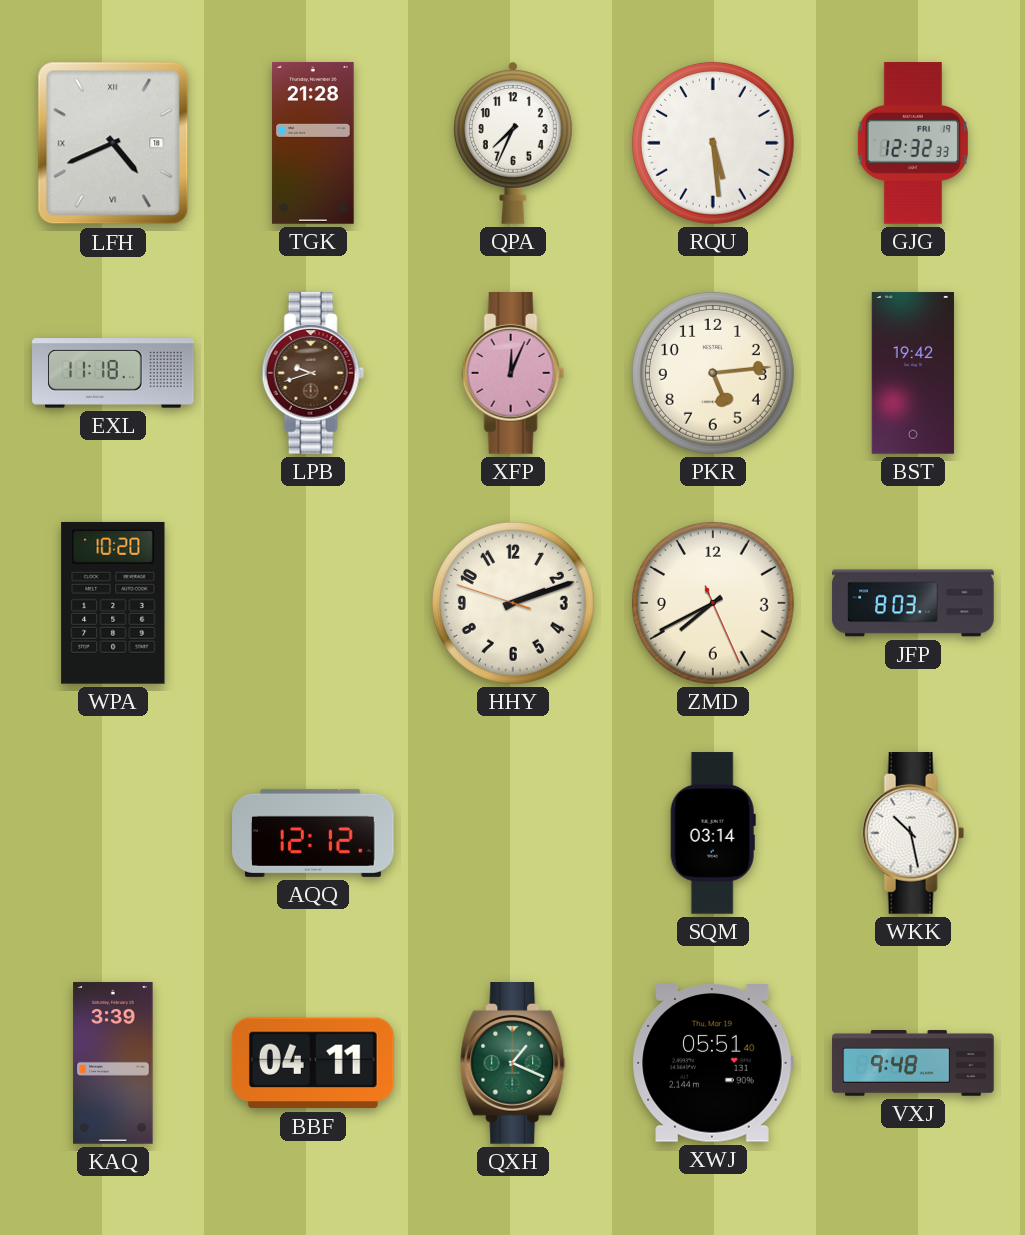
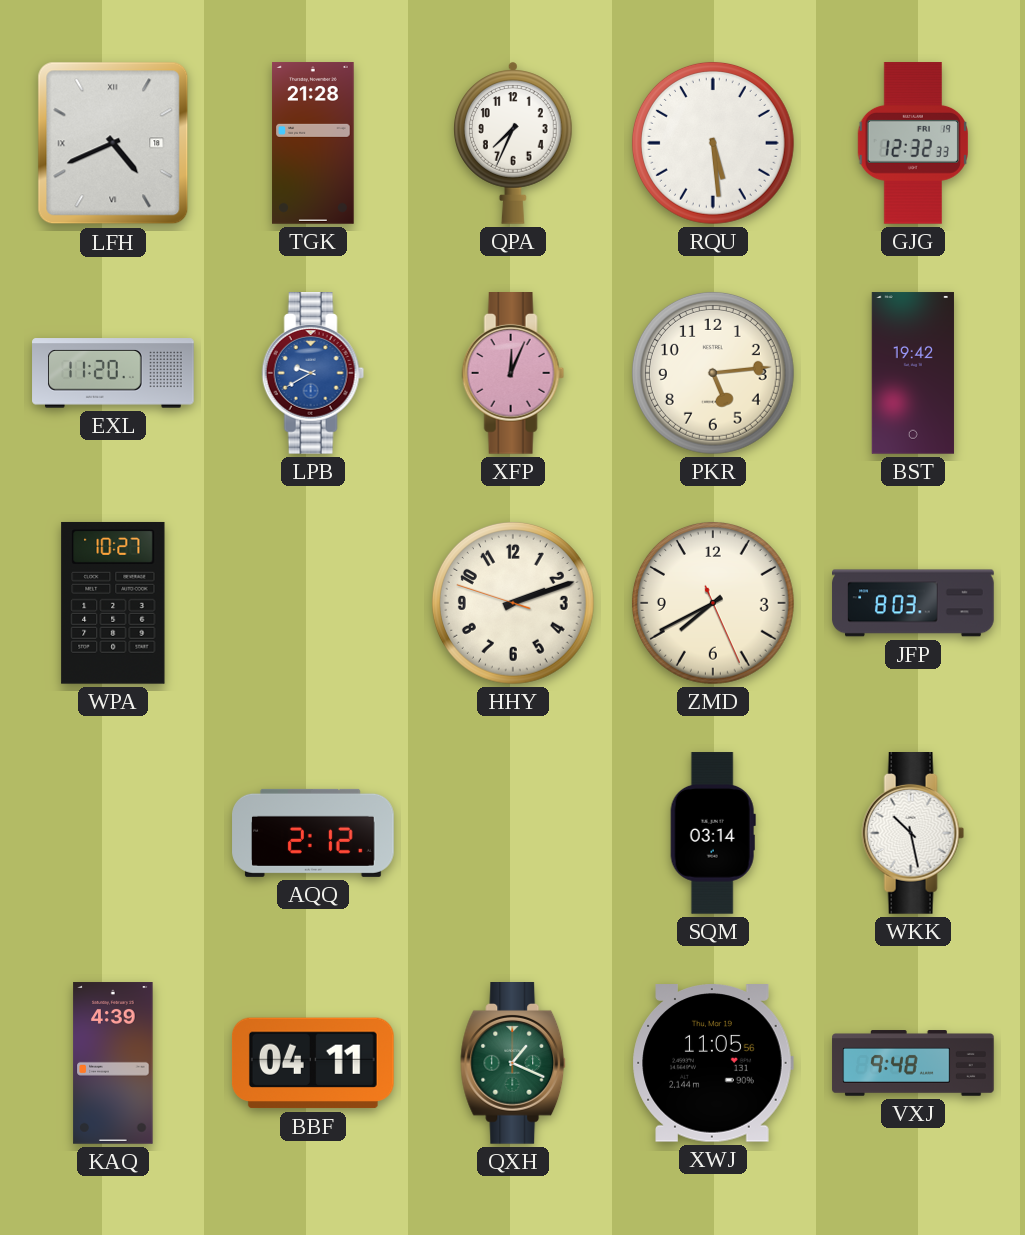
EXL: 11:18 -> 11:20
LPB: 9:42 -> 9:40
LPB dial: brown -> blue
WPA: 10:20 -> 10:27
AQQ: 12:12 -> 2:12
KAQ: 3:39 -> 4:39
XWJ: 05:51 -> 11:05
